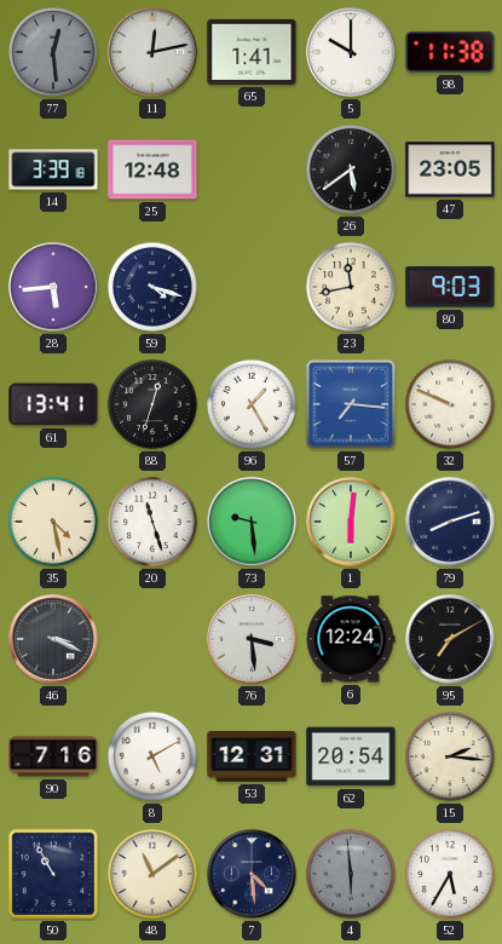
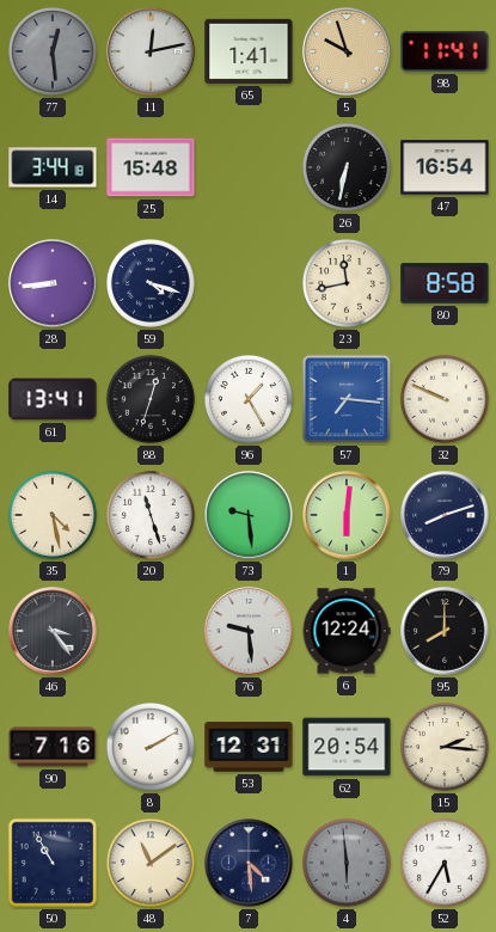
5: 10:00 -> 9:57
5 dial: white -> champagne
98: 11:38 -> 11:41
14: 3:39 -> 3:44
25: 12:48 -> 15:48
26: 5:39 -> 6:32
47: 23:05 -> 16:54
28: 5:44 -> 8:44
80: 9:03 -> 8:58
46: 3:19 -> 3:24
76: 3:29 -> 9:29
95: 7:10 -> 8:00
8: 5:10 -> 2:10
